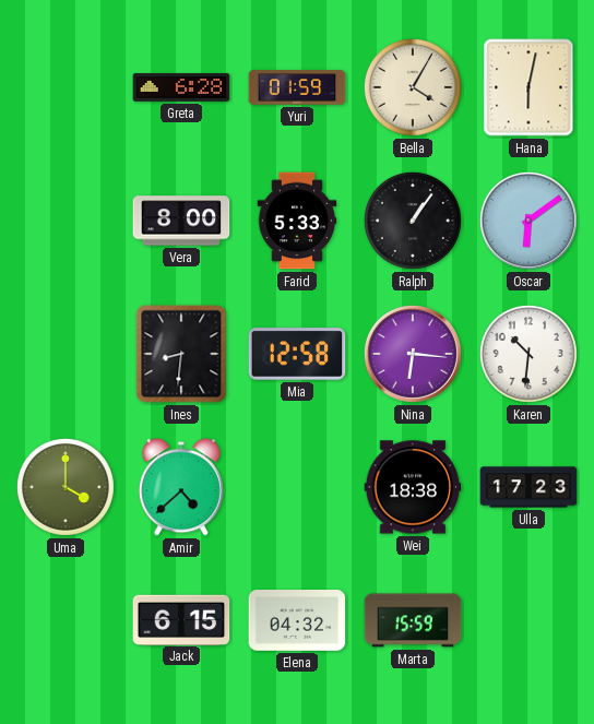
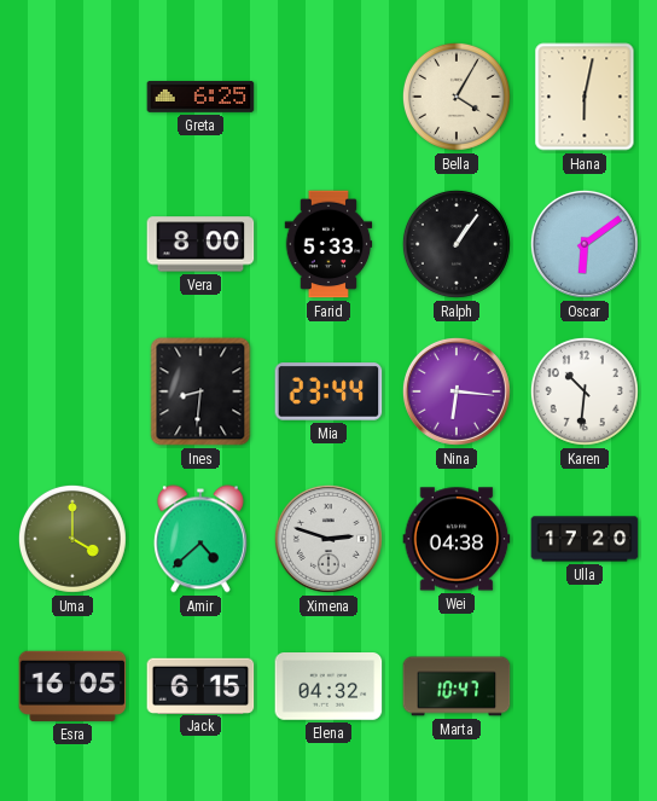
Greta: 6:28 -> 6:25
Yuri: 01:59 -> none
Mia: 12:58 -> 23:44
Ximena: none -> 2:48
Wei: 18:38 -> 04:38
Ulla: 17:23 -> 17:20
Esra: none -> 16:05
Marta: 15:59 -> 10:47
